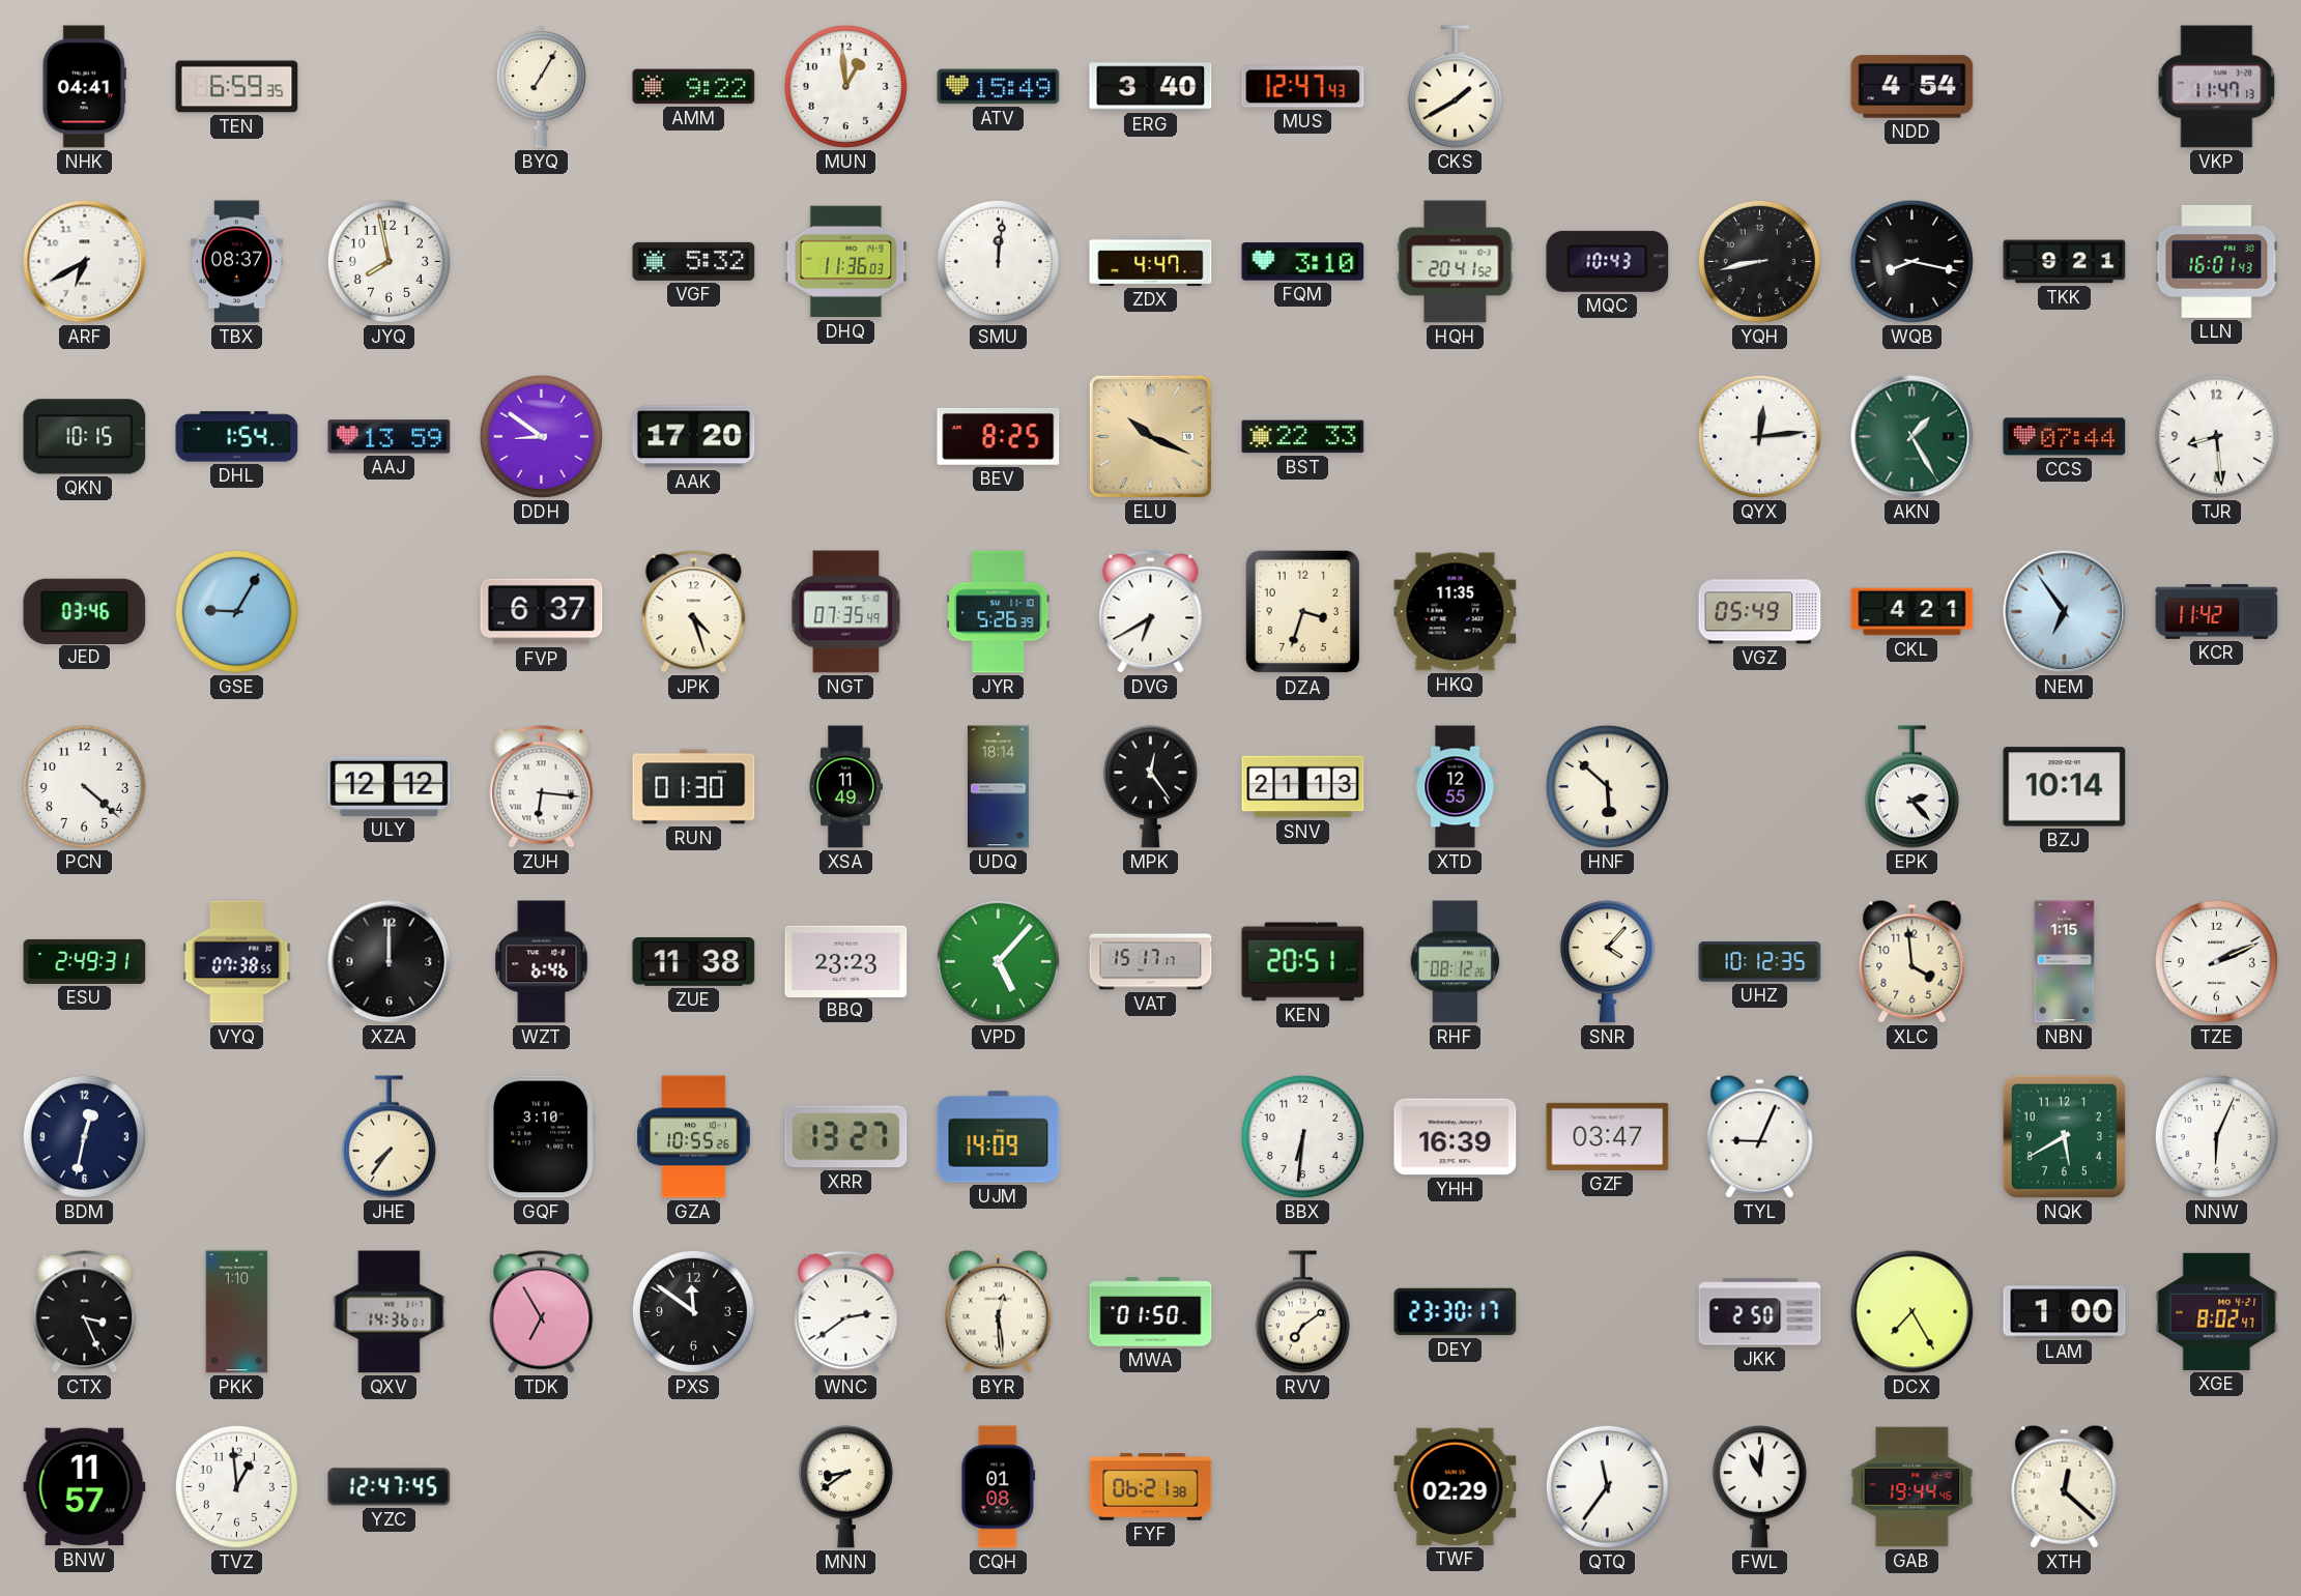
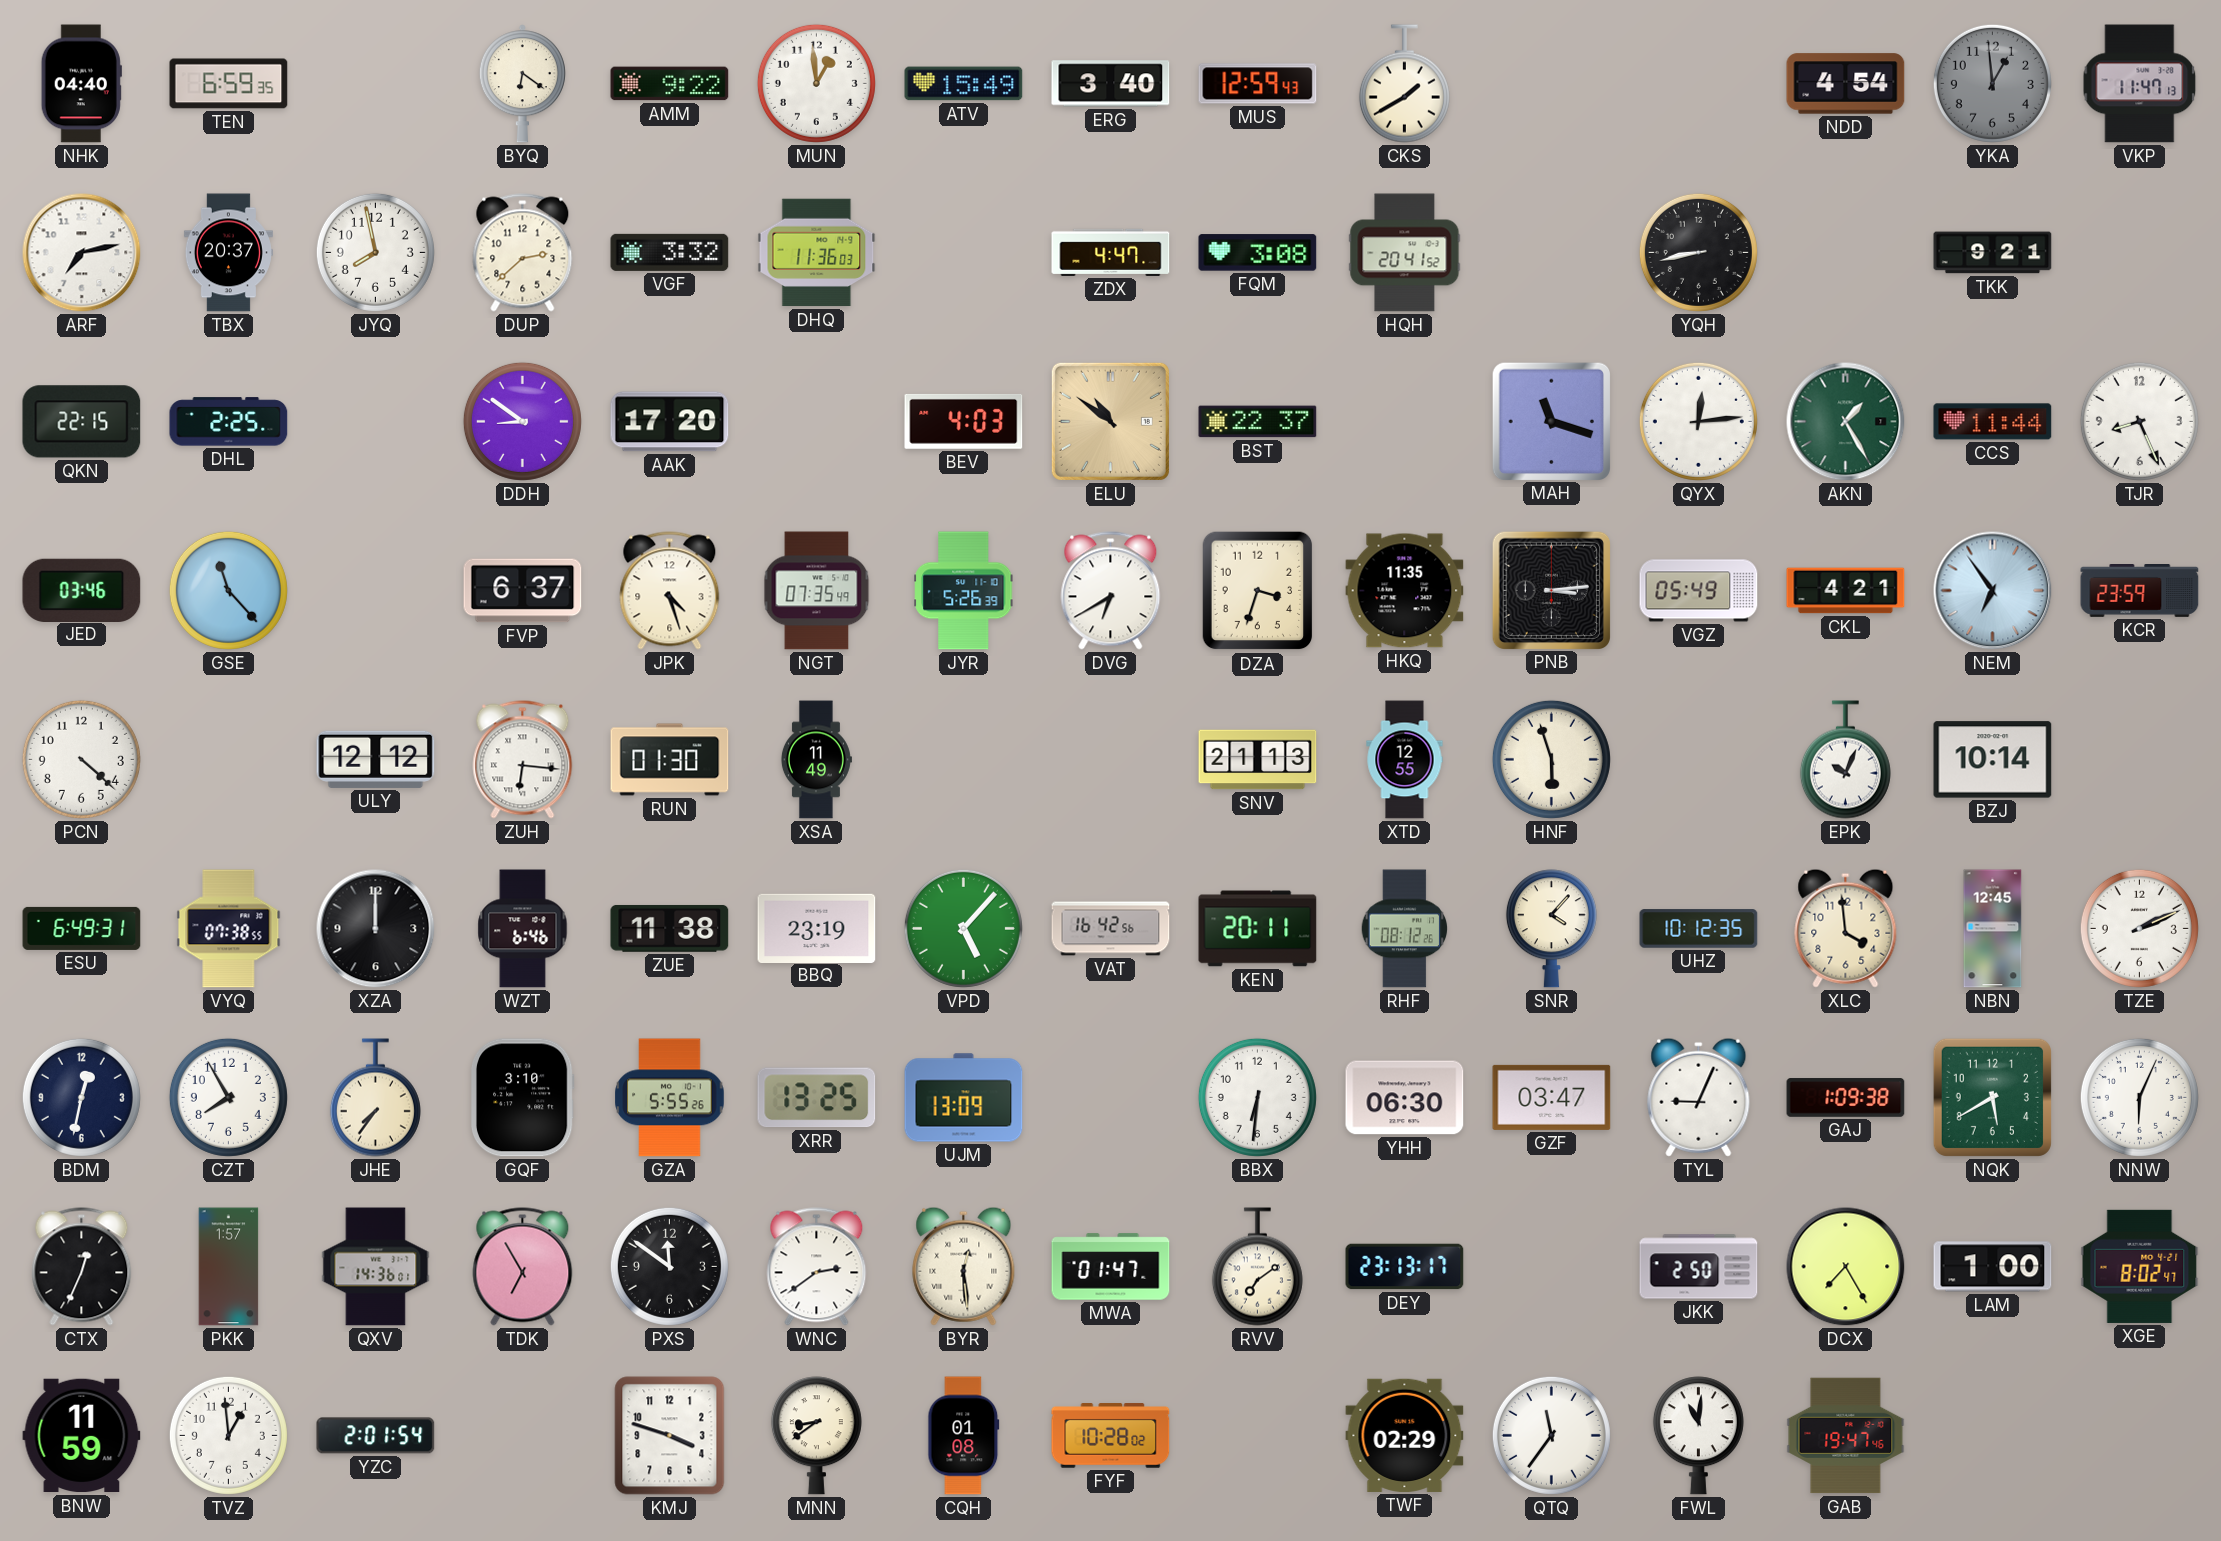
NHK: 04:41 -> 04:40
BYQ: 7:05 -> 6:21
MUS: 12:47 -> 12:59
YKA: none -> 12:59
ARF: 6:40 -> 7:13
TBX: 08:37 -> 20:37
DUP: none -> 2:38
VGF: 5:32 -> 3:32
SMU: 12:01 -> none
FQM: 3:10 -> 3:08
MQC: 10:43 -> none
WQB: 8:17 -> none
LLN: 16:01 -> none
QKN: 10:15 -> 22:15
DHL: 1:54 -> 2:25
AAJ: 13:59 -> none
BEV: 8:25 -> 4:03
ELU: 10:19 -> 10:51
BST: 22:33 -> 22:37
MAH: none -> 11:18
CCS: 07:44 -> 11:44
TJR: 8:29 -> 8:26
GSE: 9:05 -> 11:23
PNB: none -> 3:14
KCR: 11:42 -> 23:59
UDQ: 18:14 -> none
MPK: 12:24 -> none
HNF: 5:52 -> 5:57
EPK: 2:23 -> 10:04
ESU: 2:49 -> 6:49
BBQ: 23:23 -> 23:19
VAT: 15:17 -> 16:42
KEN: 20:51 -> 20:11
NBN: 1:15 -> 12:45
CZT: none -> 7:55
GZA: 10:55 -> 5:55
XRR: 13:27 -> 13:25
UJM: 14:09 -> 13:09
YHH: 16:39 -> 06:30
GAJ: none -> 1:09
CTX: 3:26 -> 12:34
PKK: 1:10 -> 1:57
MWA: 01:50 -> 01:47
DEY: 23:30 -> 23:13
BNW: 11:57 -> 11:59
YZC: 12:47 -> 2:01
KMJ: none -> 3:48
FYF: 06:21 -> 10:28
GAB: 19:44 -> 19:47
XTH: 12:22 -> none
